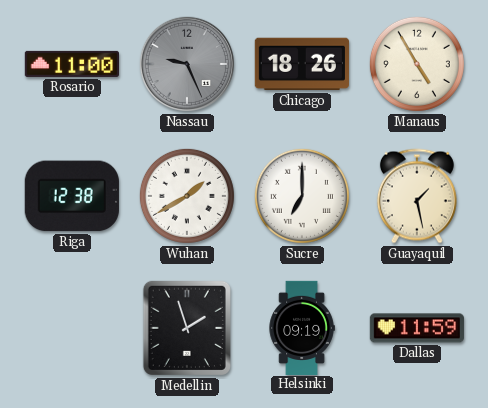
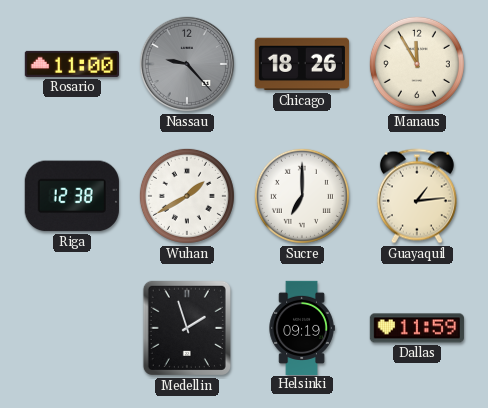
Nassau: 9:26 -> 9:23
Manaus: 4:55 -> 11:55
Guayaquil: 1:28 -> 1:14
